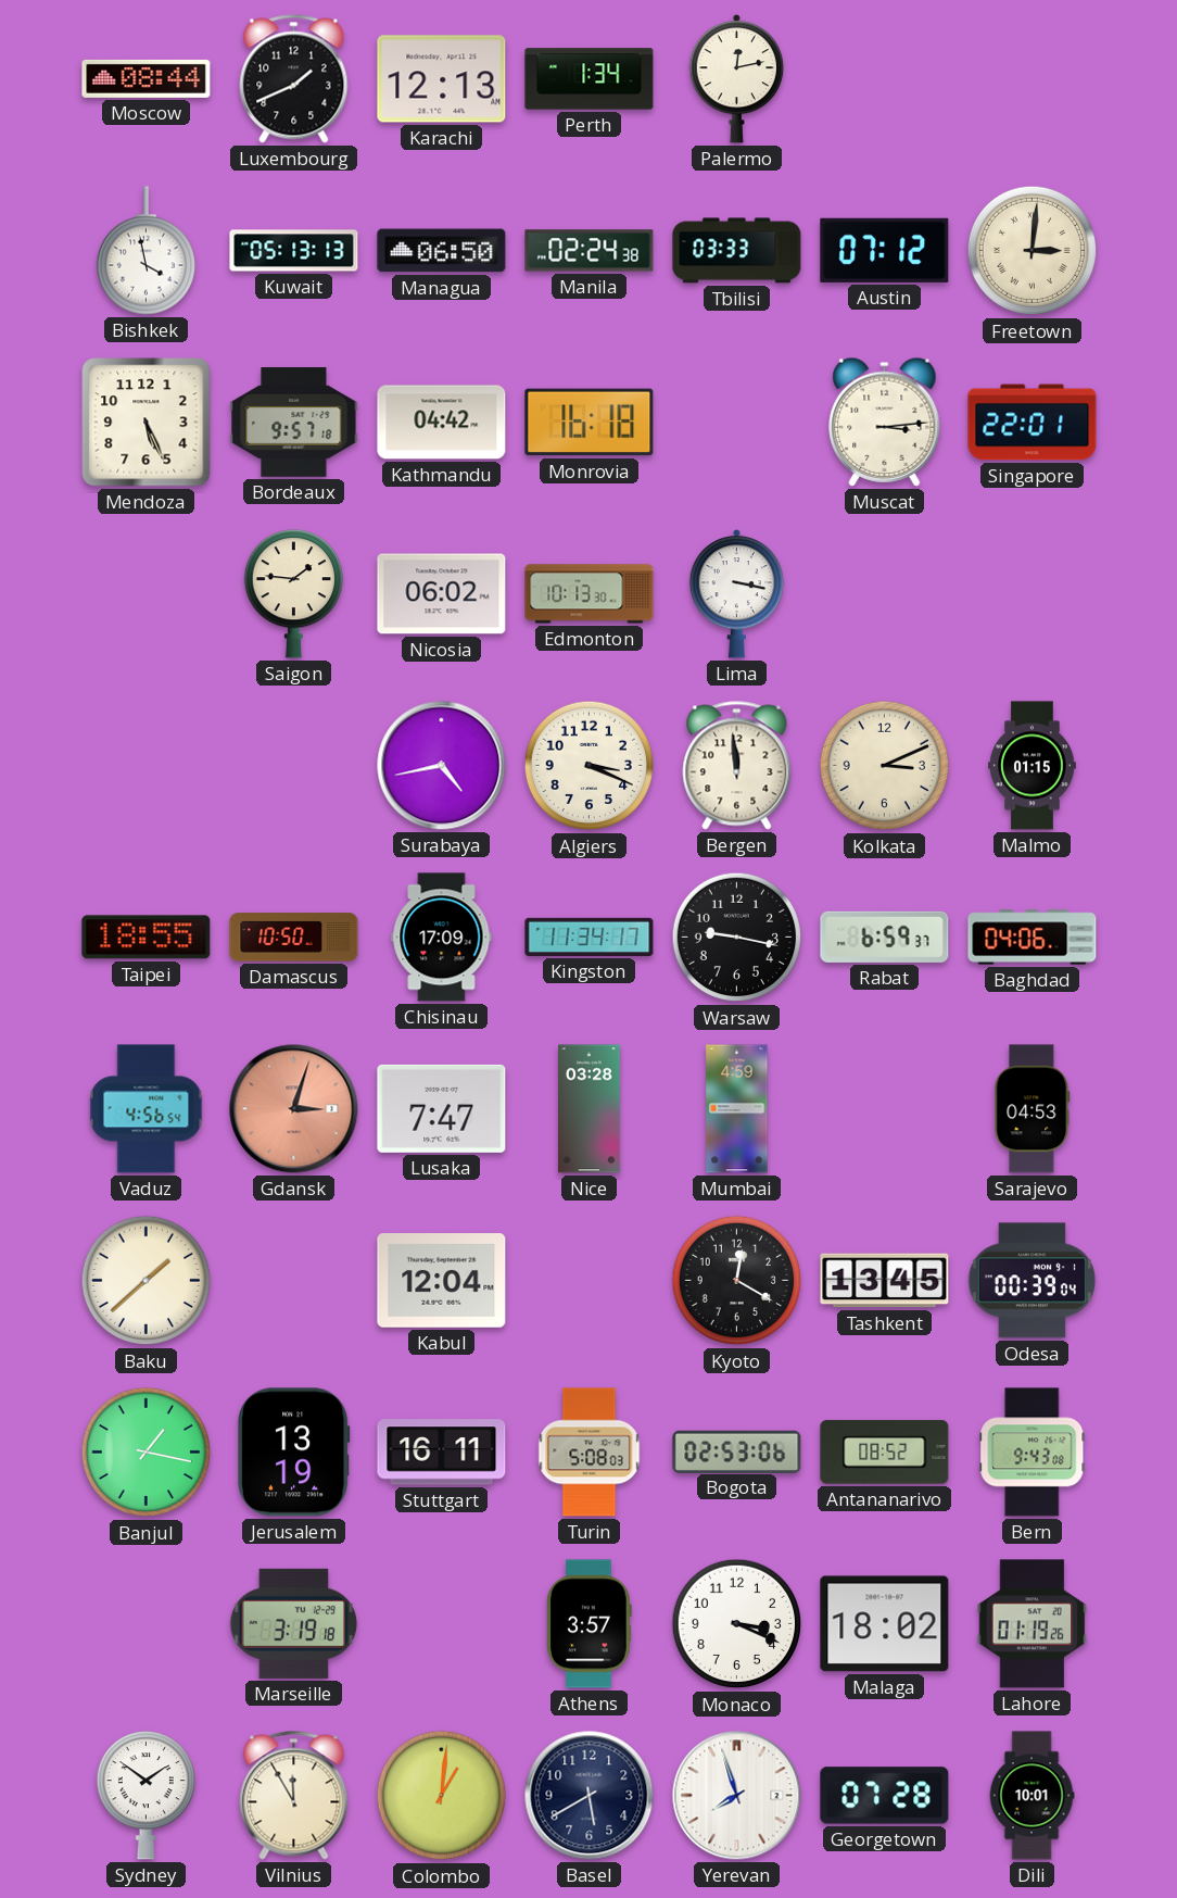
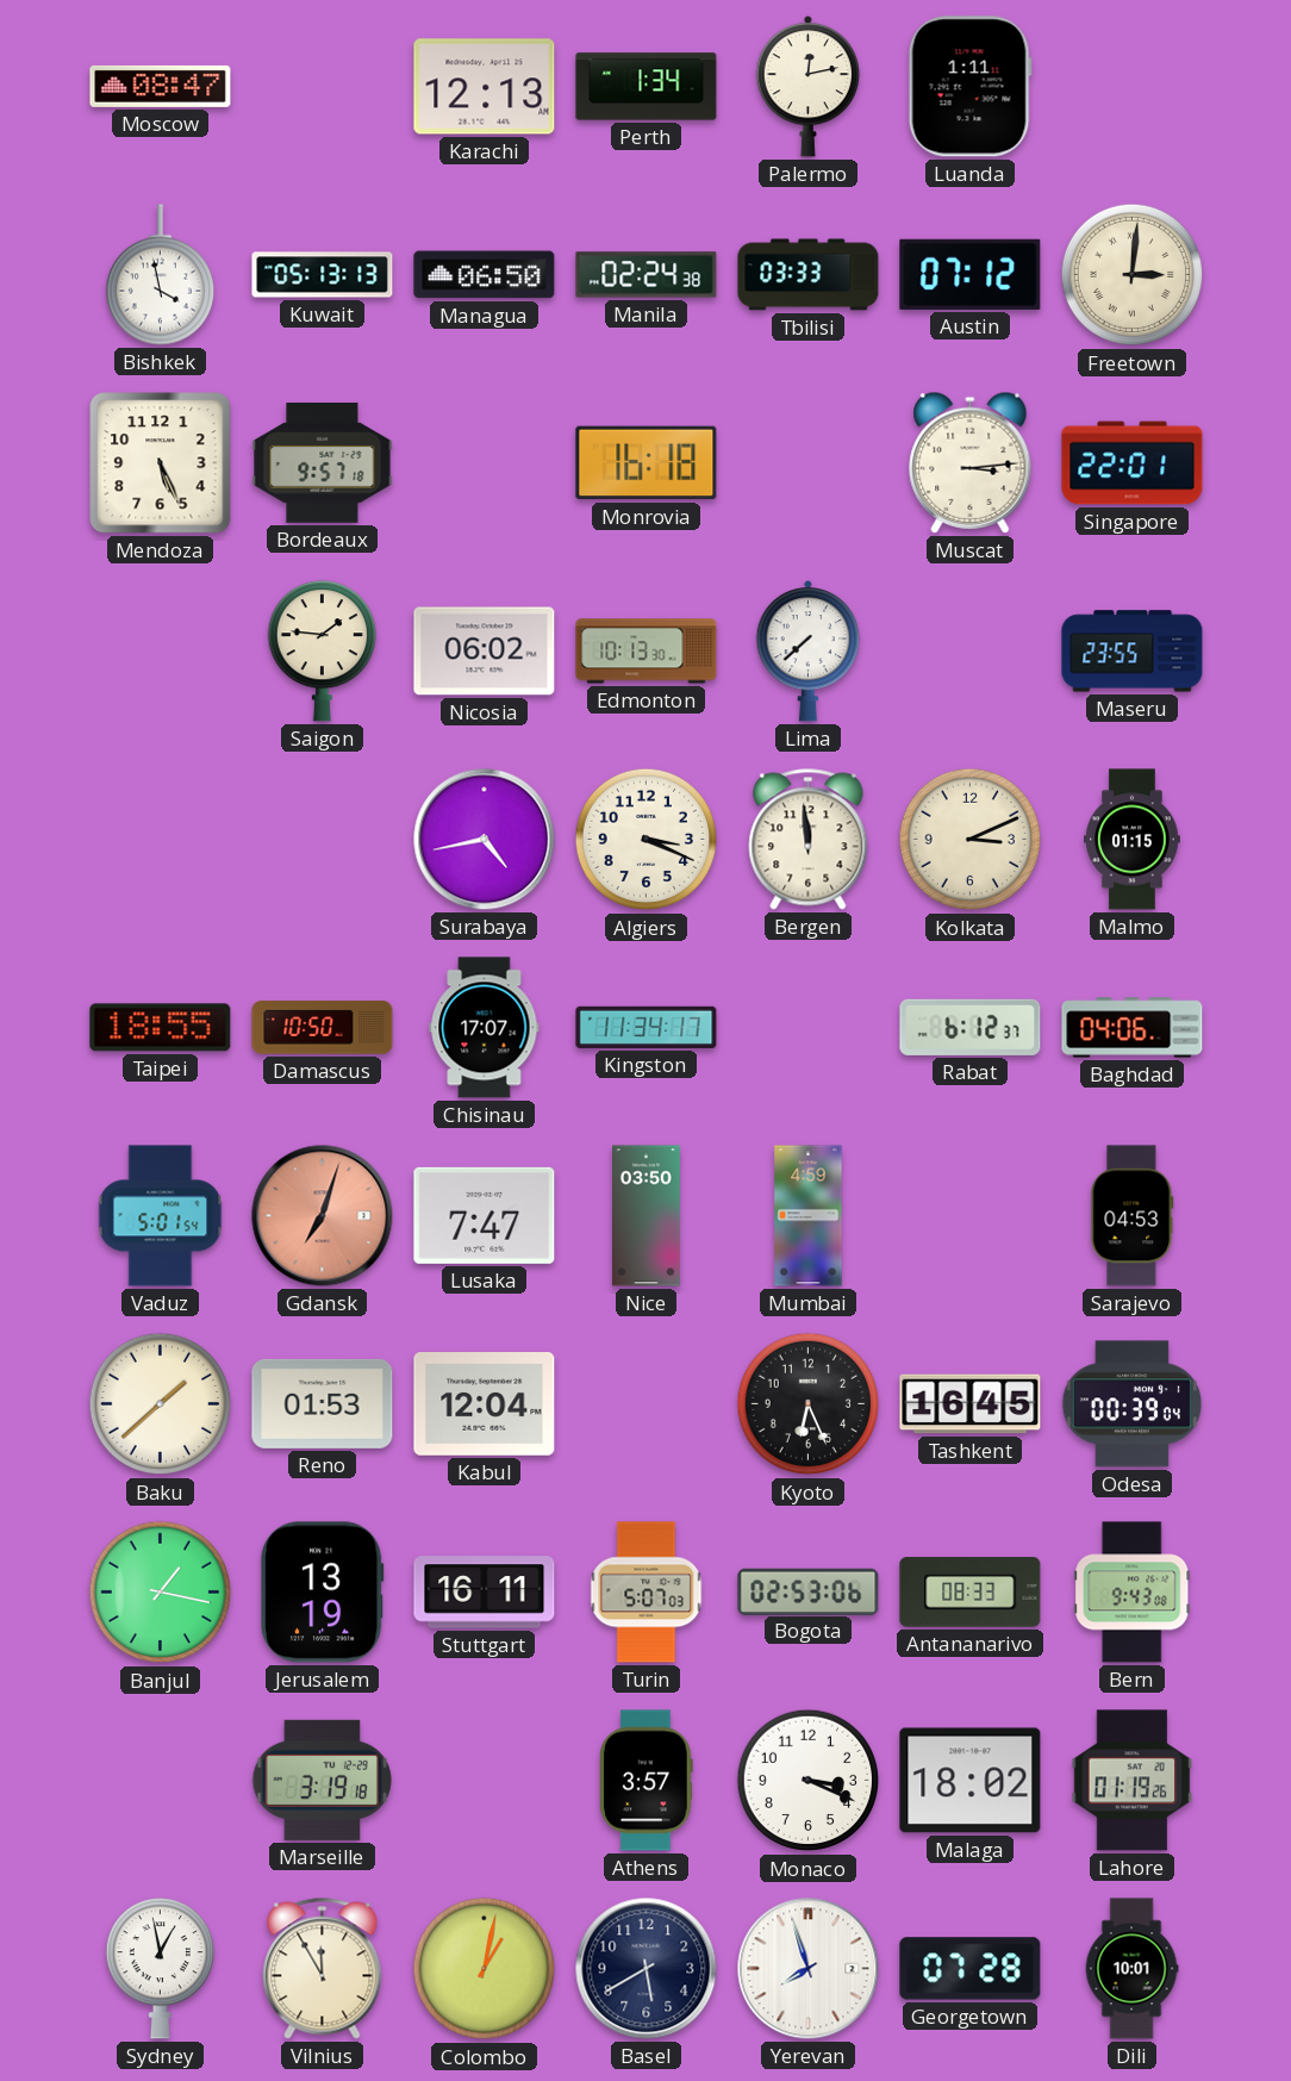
Moscow: 08:44 -> 08:47
Luxembourg: 1:41 -> none
Luanda: none -> 1:11
Kathmandu: 04:42 -> none
Lima: 3:17 -> 7:38
Maseru: none -> 23:55
Chisinau: 17:09 -> 17:07
Warsaw: 9:17 -> none
Rabat: 6:59 -> 6:12
Vaduz: 4:56 -> 5:01
Gdansk: 3:03 -> 7:03
Nice: 03:28 -> 03:50
Reno: none -> 01:53
Kyoto: 12:20 -> 6:26
Tashkent: 13:45 -> 16:45
Turin: 5:08 -> 5:07
Antananarivo: 08:52 -> 08:33
Sydney: 1:51 -> 12:58
Colombo: 1:01 -> 1:02
